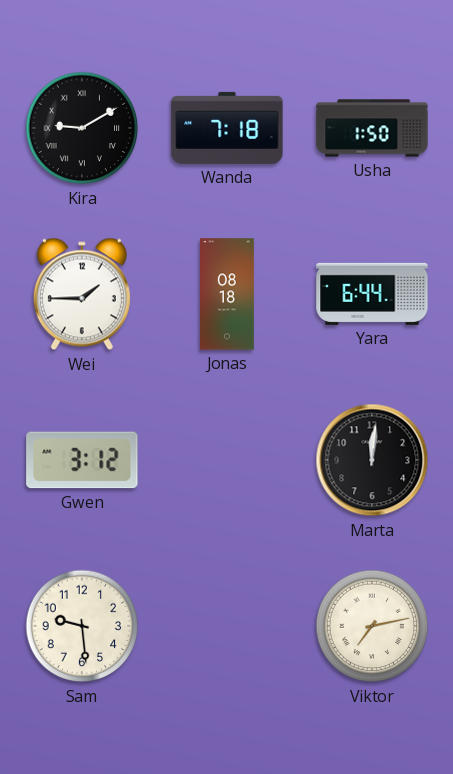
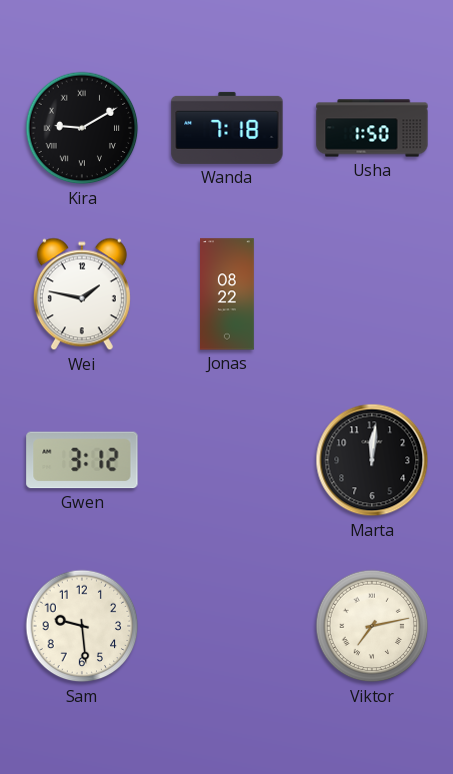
Wei: 1:45 -> 1:47
Jonas: 08:18 -> 08:22
Yara: 6:44 -> none
